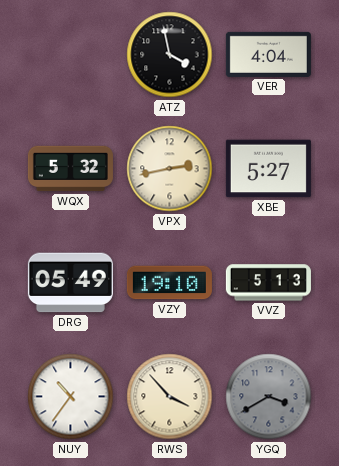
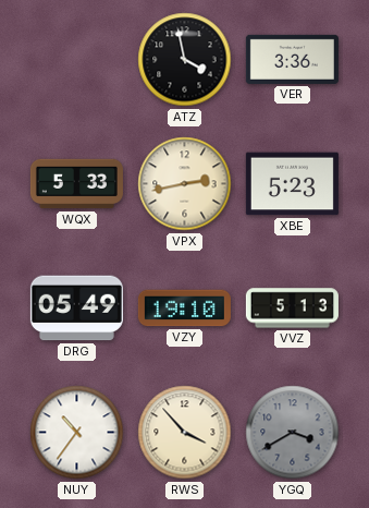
VER: 4:04 -> 3:36
WQX: 5:32 -> 5:33
XBE: 5:27 -> 5:23
